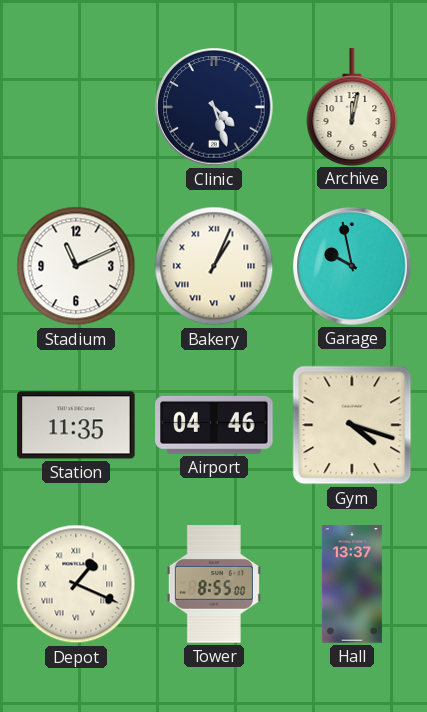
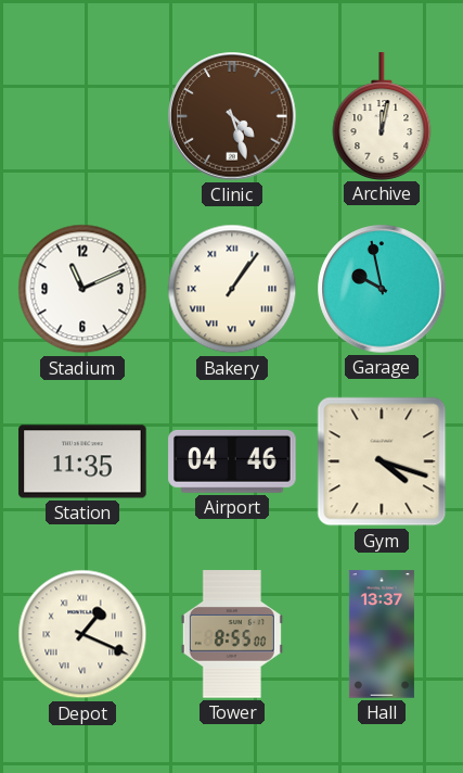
Clinic dial: navy -> brown
Bakery: 1:04 -> 1:06
